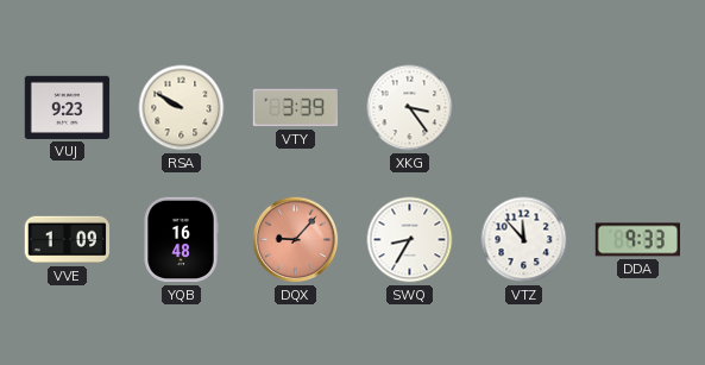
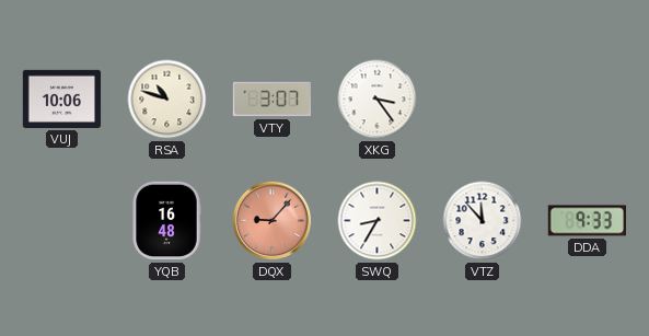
VUJ: 9:23 -> 10:06
RSA: 9:50 -> 10:48
VTY: 3:39 -> 3:07
VVE: 1:09 -> none
